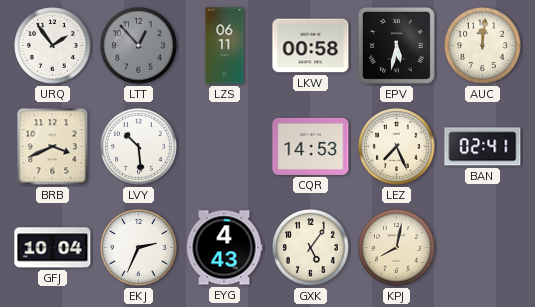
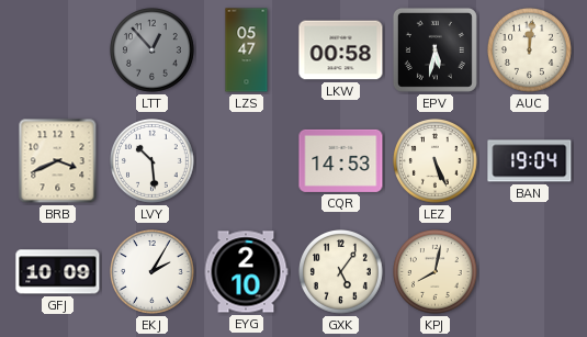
URQ: 1:54 -> none
LZS: 06:11 -> 05:47
LEZ: 7:26 -> 5:26
BAN: 02:41 -> 19:04
GFJ: 10:04 -> 10:09
EKJ: 2:34 -> 2:05
EYG: 4:43 -> 2:10
